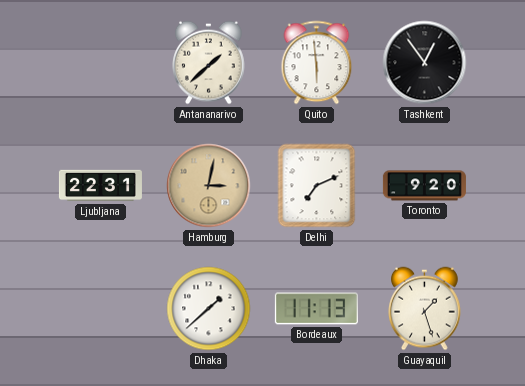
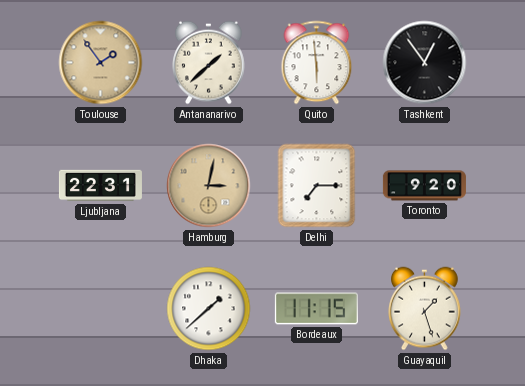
Toulouse: none -> 1:54
Delhi: 7:11 -> 7:15
Bordeaux: 11:13 -> 11:15
